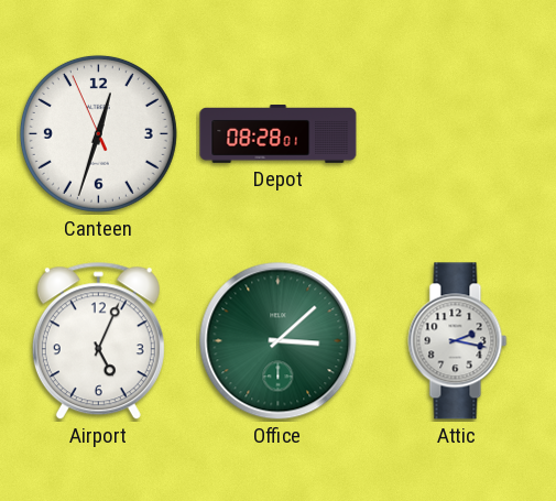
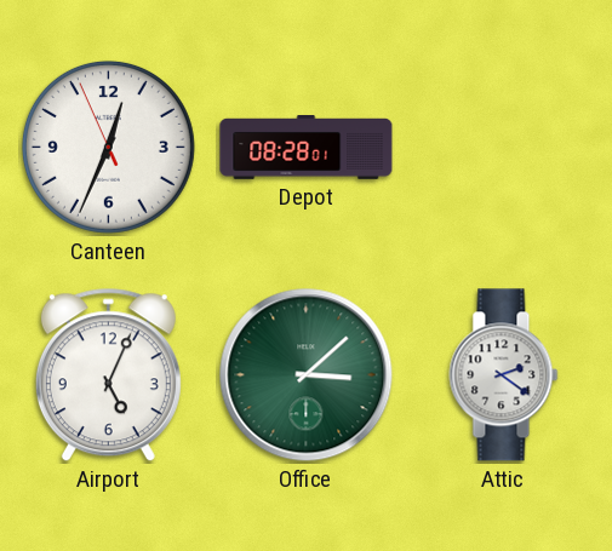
Canteen: 12:32 -> 12:33
Attic: 2:17 -> 2:21
